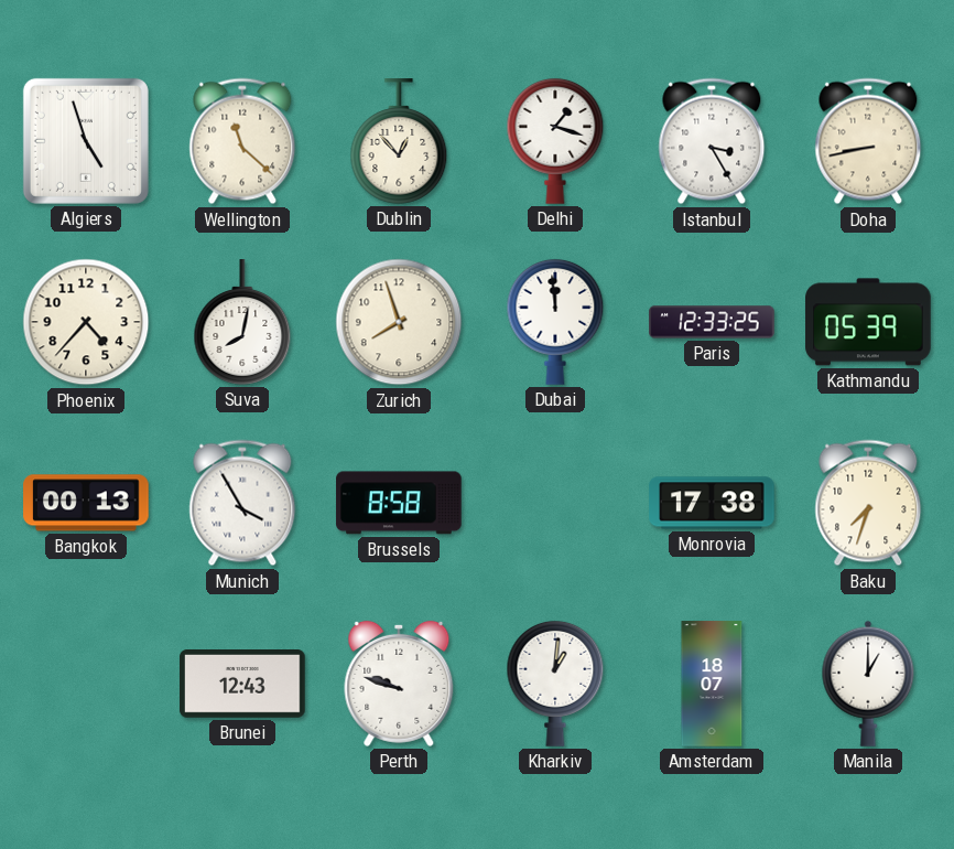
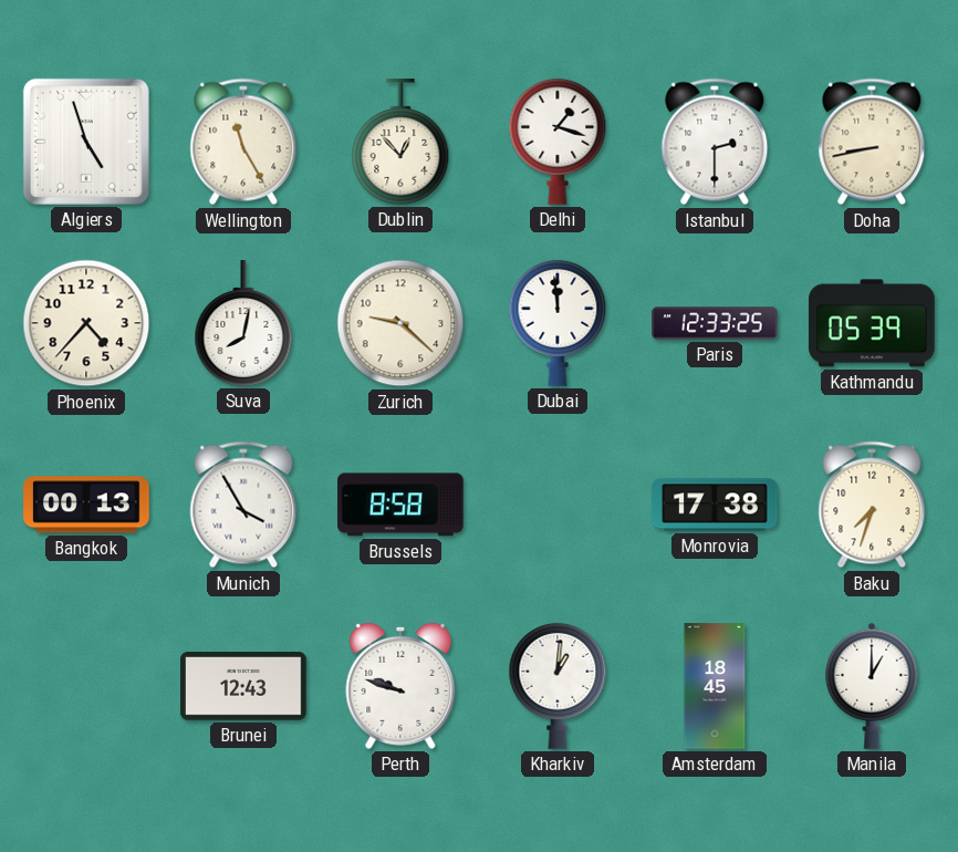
Wellington: 11:22 -> 11:25
Istanbul: 3:25 -> 2:30
Zurich: 7:57 -> 9:22
Amsterdam: 18:07 -> 18:45
